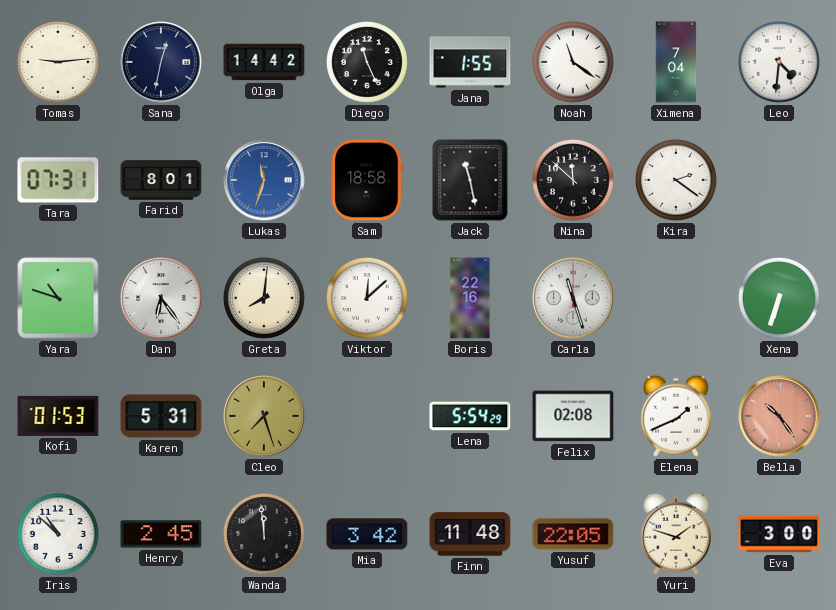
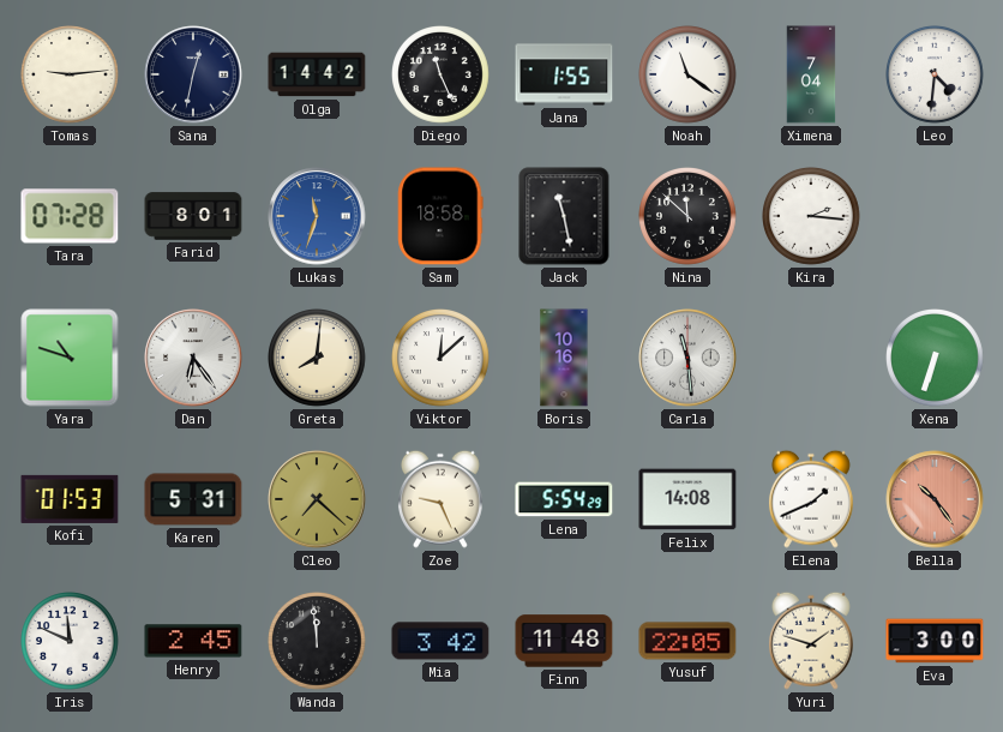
Tara: 07:31 -> 07:28
Kira: 2:21 -> 2:16
Boris: 22:16 -> 10:16
Carla: 11:27 -> 11:29
Cleo: 7:27 -> 7:22
Zoe: none -> 9:26
Felix: 02:08 -> 14:08
Iris: 10:52 -> 11:49
